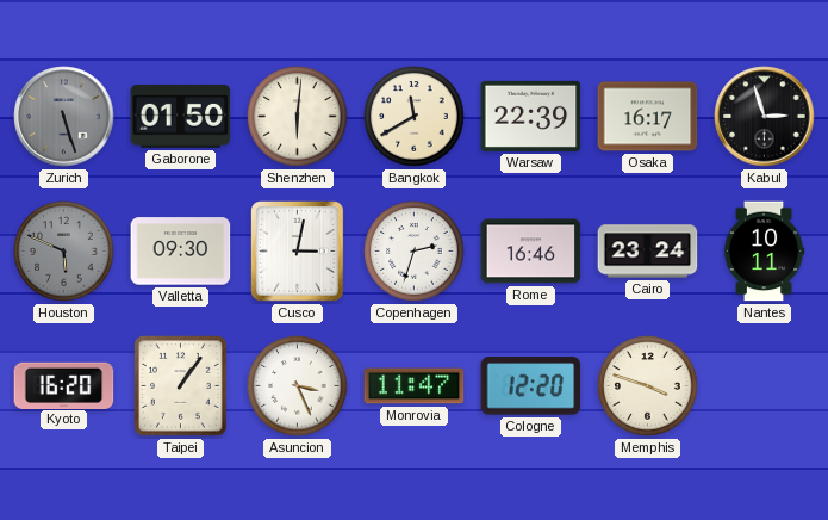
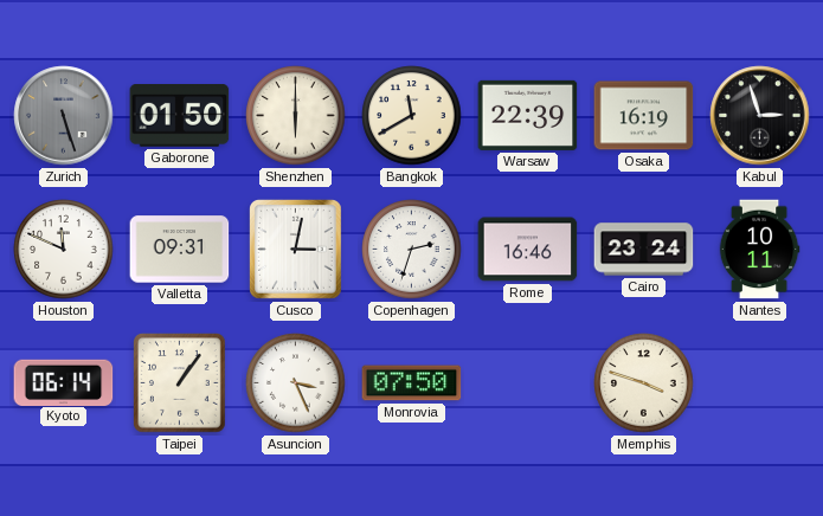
Shenzhen: 6:01 -> 6:00
Osaka: 16:17 -> 16:19
Houston: 5:49 -> 11:49
Houston dial: grey -> white
Valletta: 09:30 -> 09:31
Kyoto: 16:20 -> 06:14
Monrovia: 11:47 -> 07:50
Cologne: 12:20 -> none
